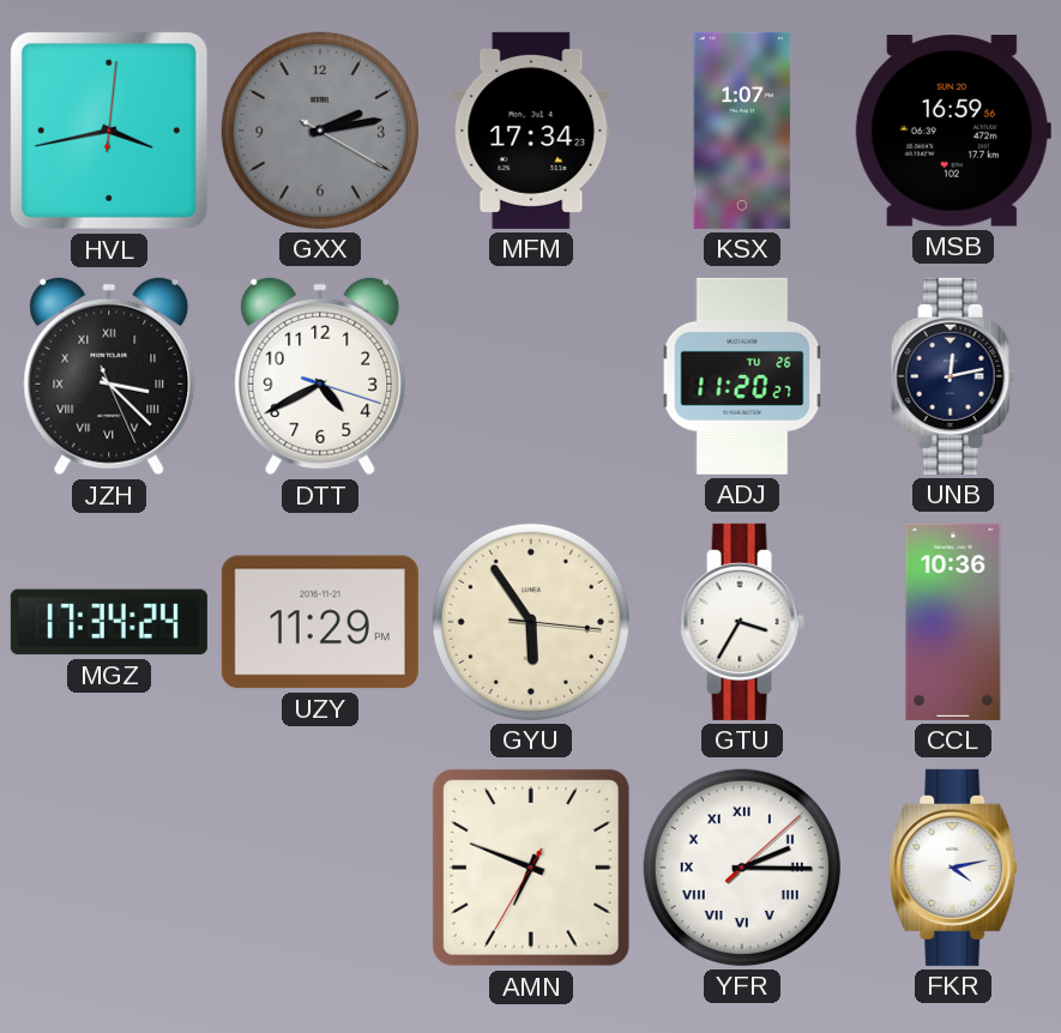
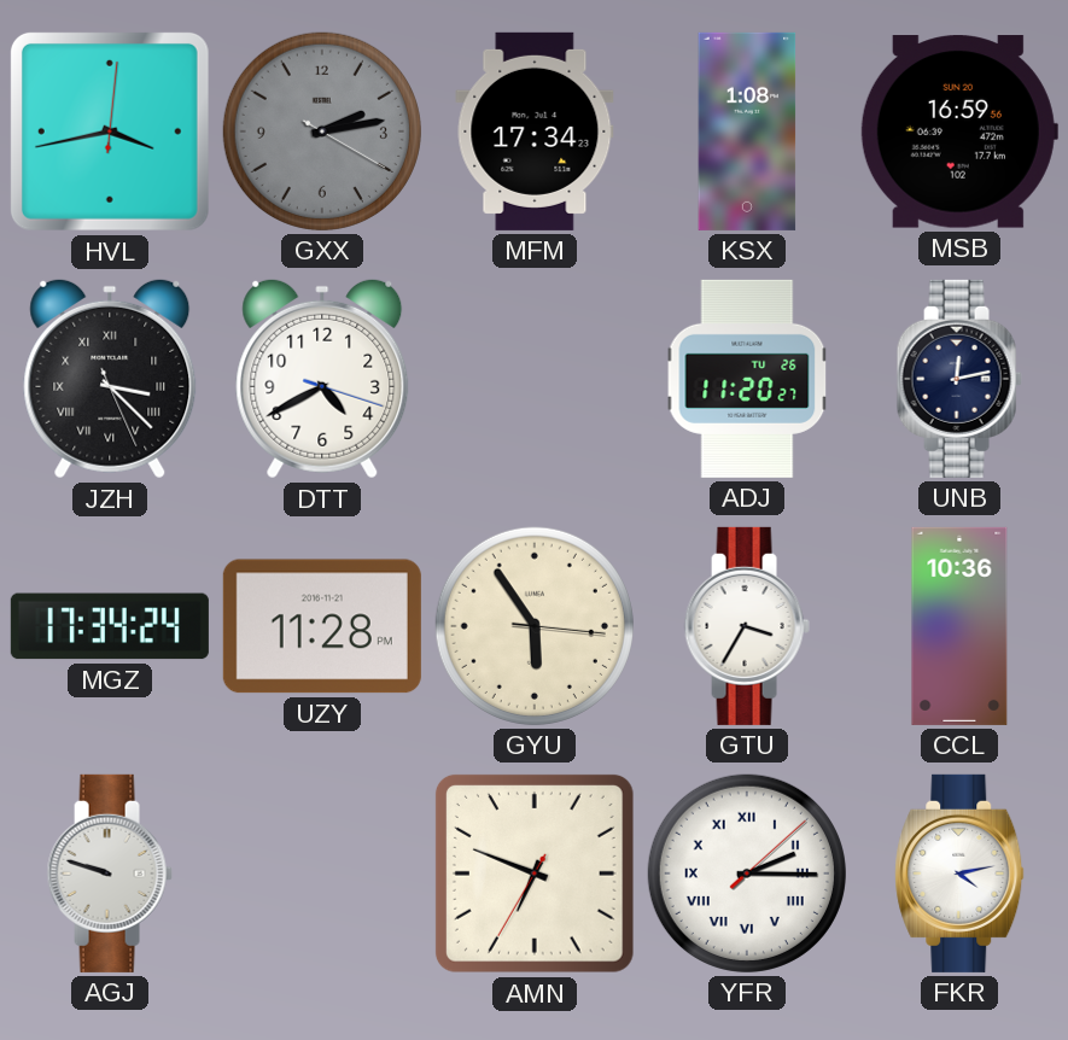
KSX: 1:07 -> 1:08
UZY: 11:29 -> 11:28
AGJ: none -> 9:48
